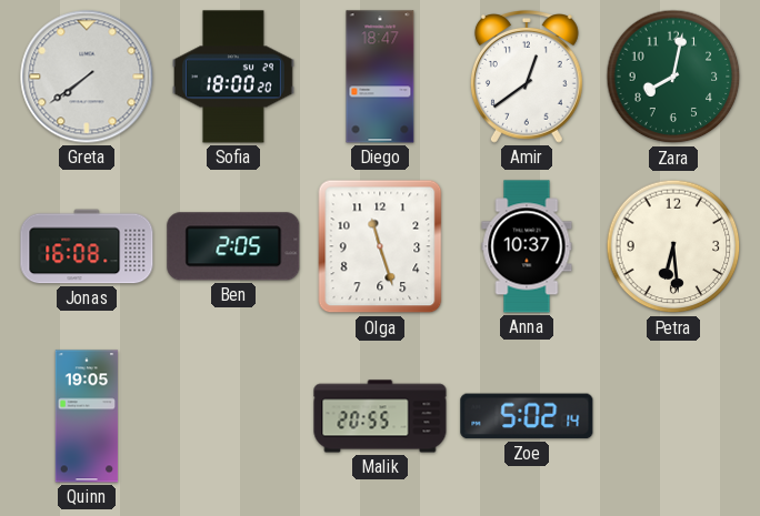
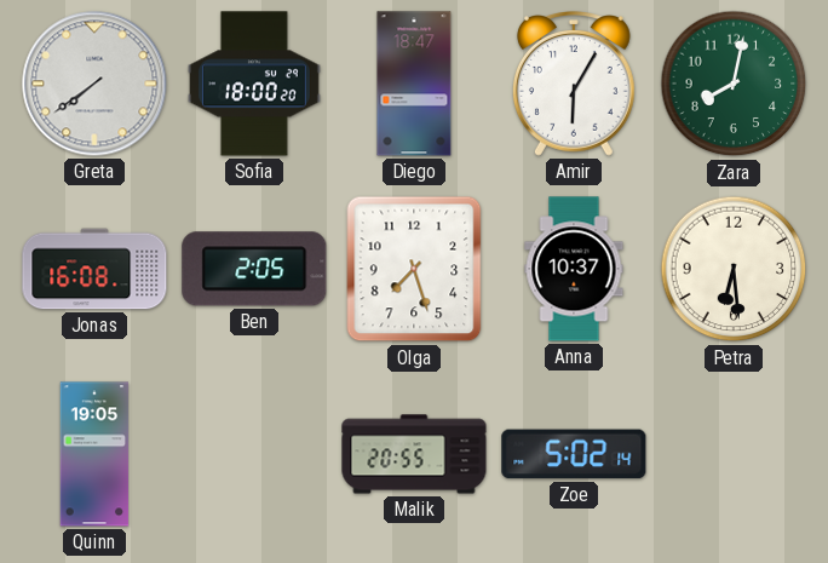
Amir: 12:39 -> 6:05
Olga: 11:27 -> 7:27
